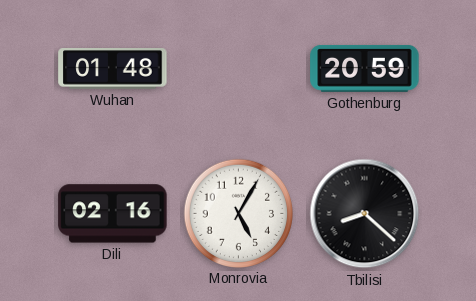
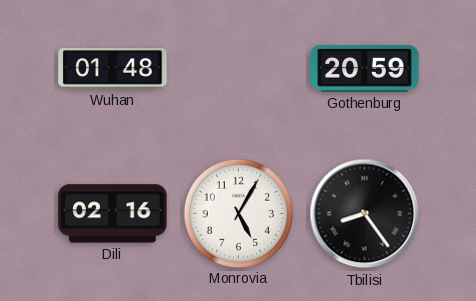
Tbilisi: 8:22 -> 8:24
